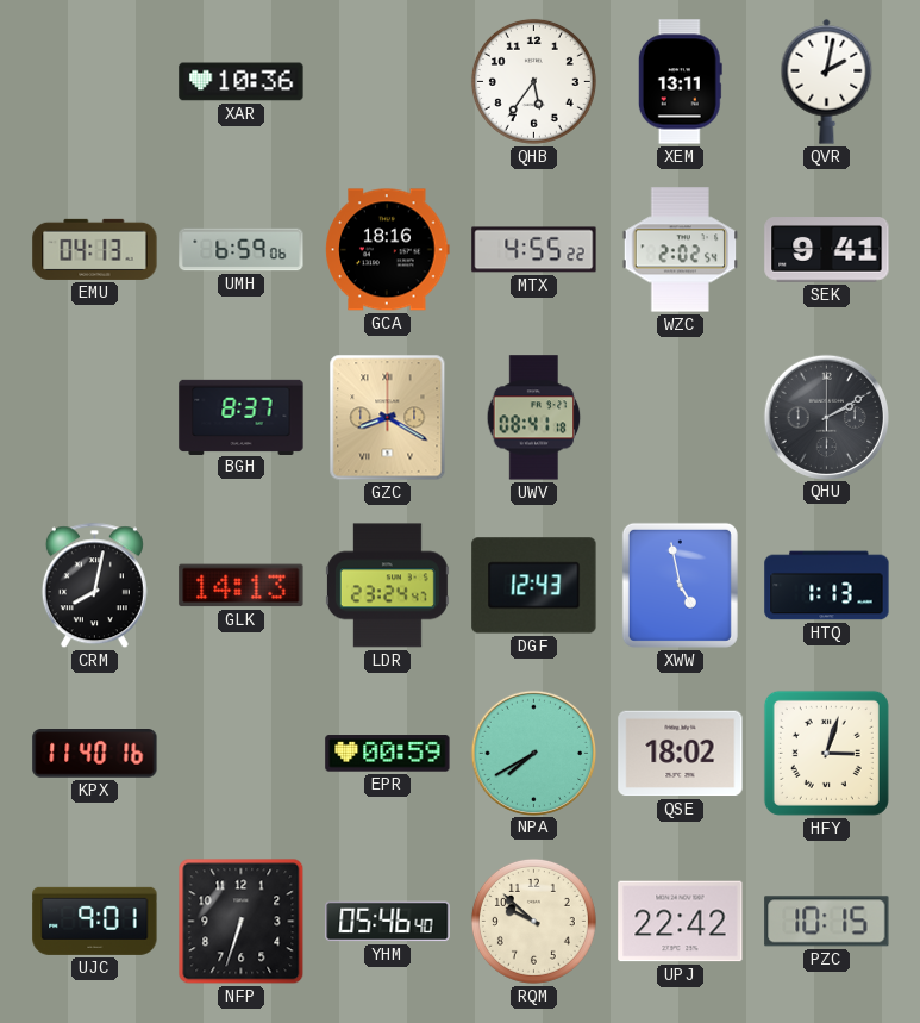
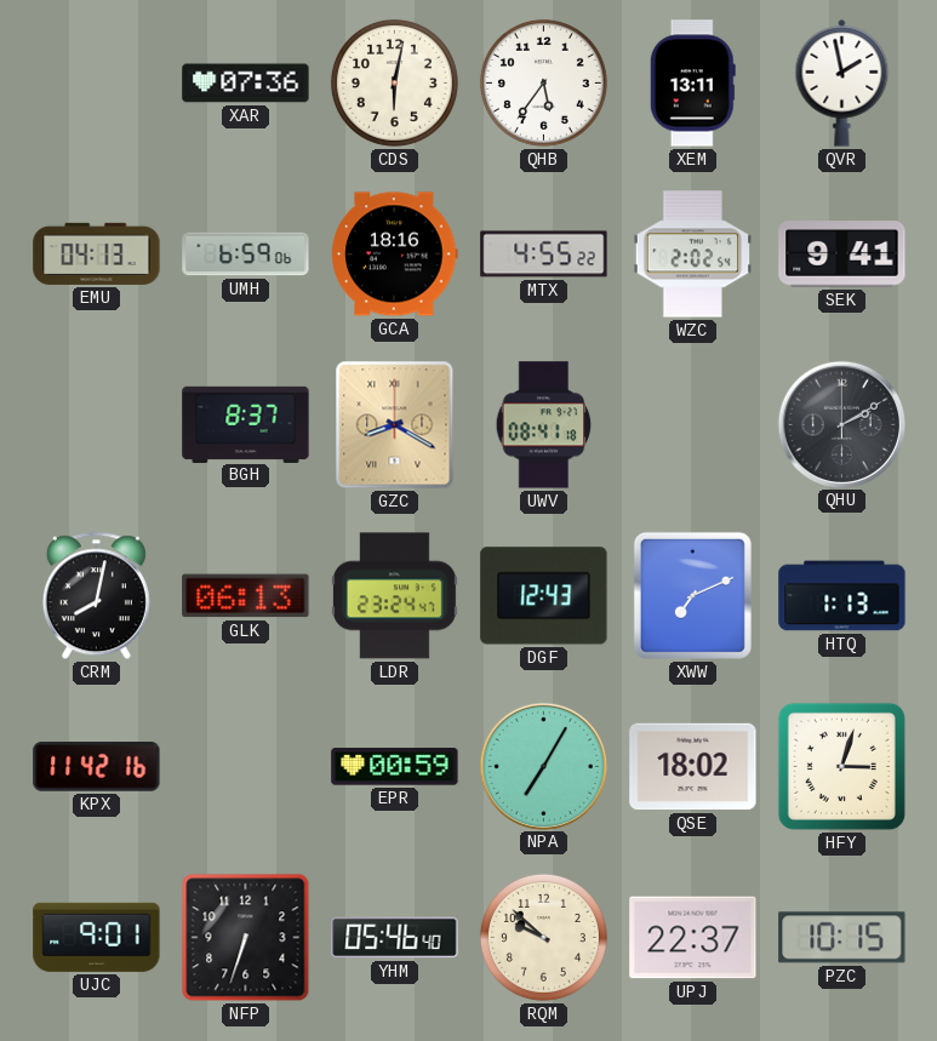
XAR: 10:36 -> 07:36
CDS: none -> 6:02
QVR: 2:02 -> 1:58
GLK: 14:13 -> 06:13
XWW: 4:58 -> 7:11
KPX: 11:40 -> 11:42
NPA: 7:40 -> 7:05
UPJ: 22:42 -> 22:37
